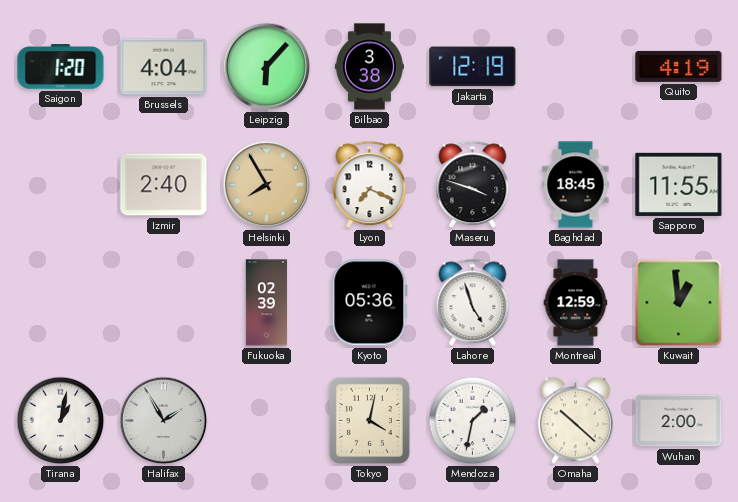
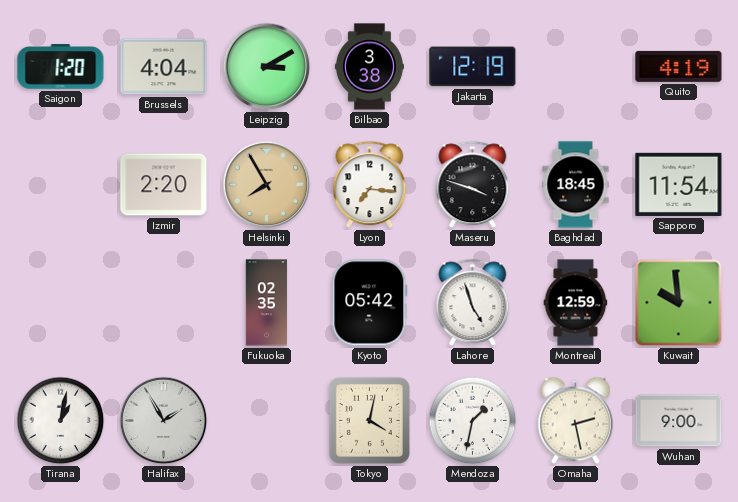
Leipzig: 6:07 -> 3:10
Izmir: 2:40 -> 2:20
Lyon: 7:19 -> 7:16
Sapporo: 11:55 -> 11:54
Fukuoka: 02:39 -> 02:35
Kyoto: 05:36 -> 05:42
Kuwait: 12:59 -> 9:59
Omaha: 10:22 -> 2:28
Wuhan: 2:00 -> 9:00
